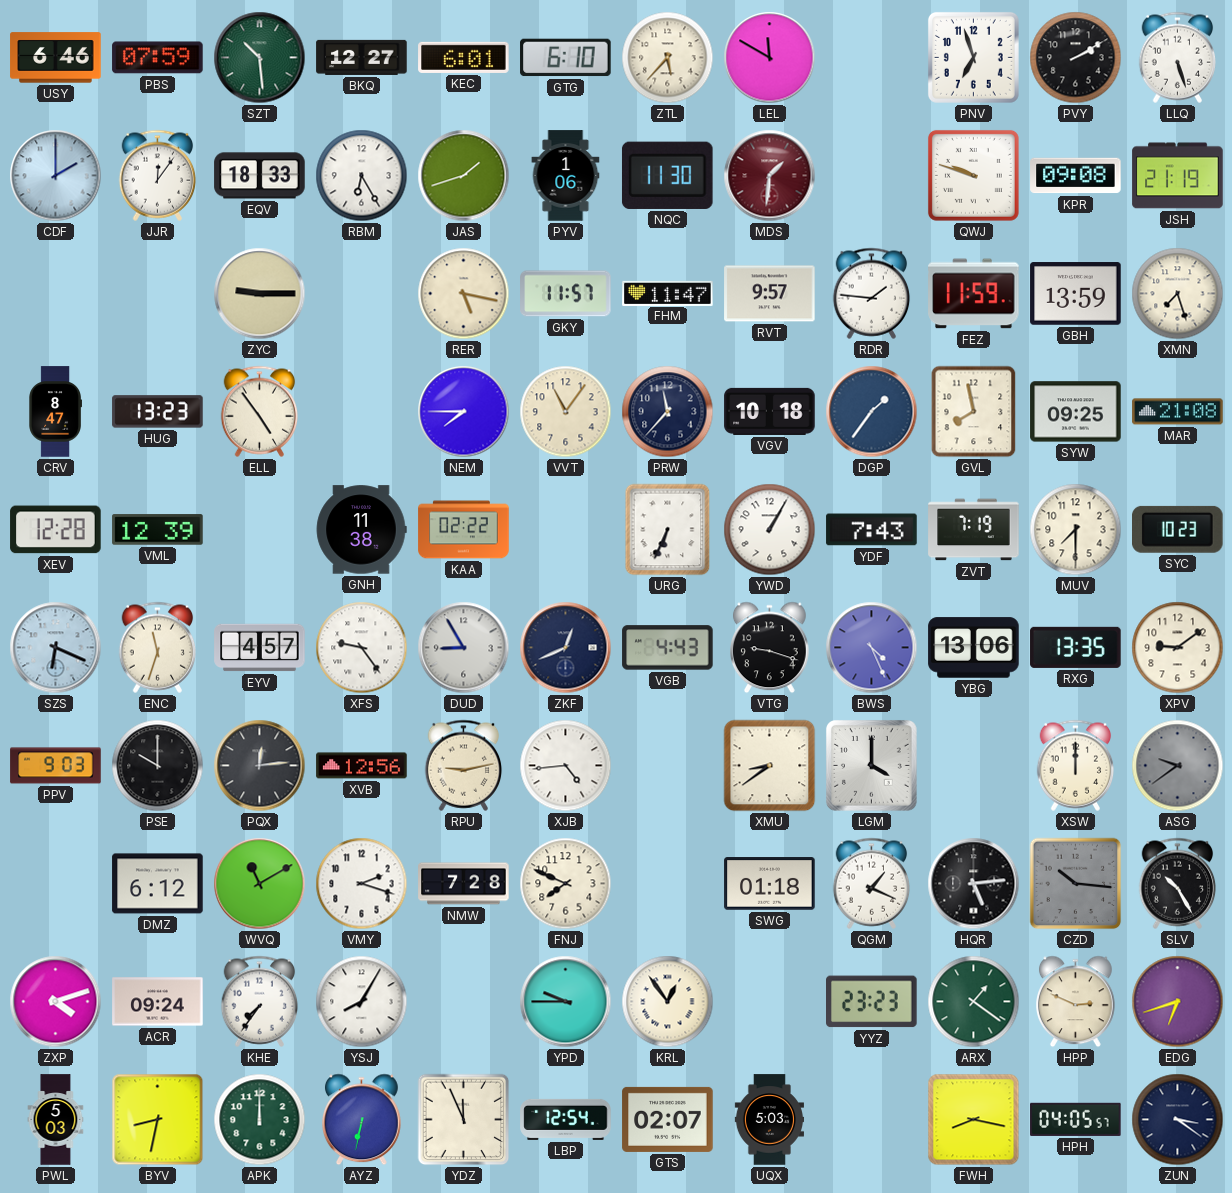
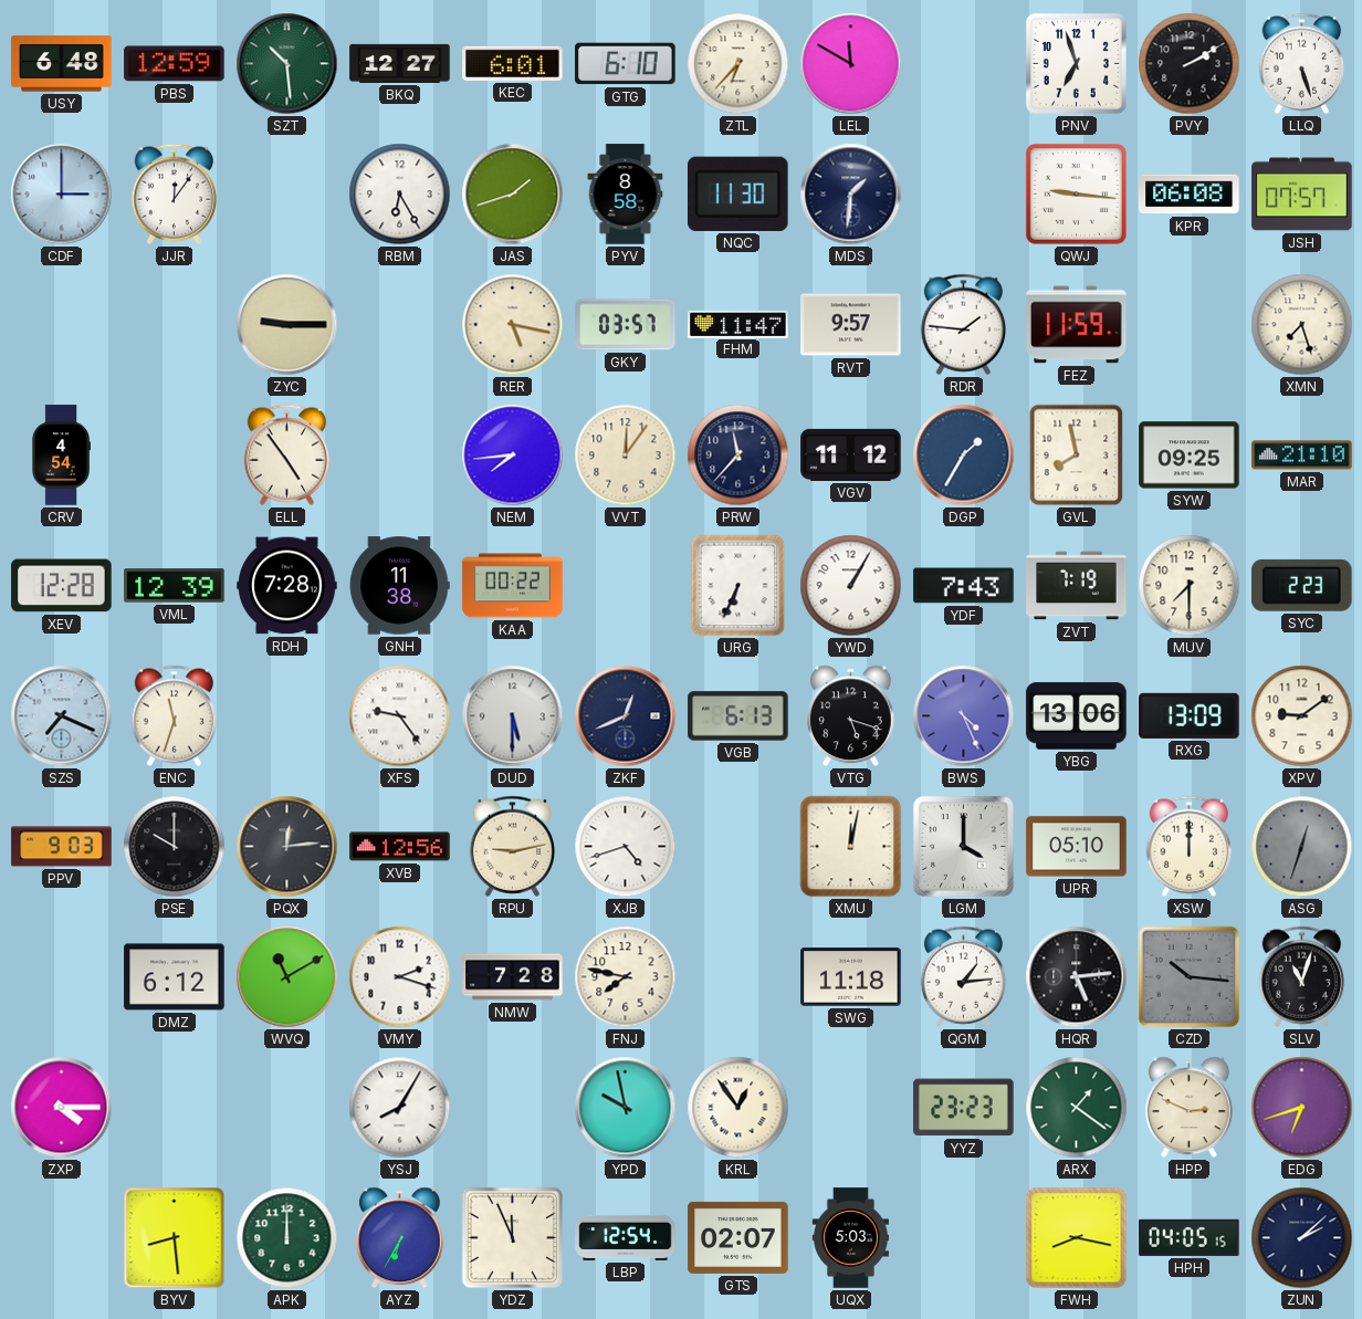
USY: 6:46 -> 6:48
PBS: 07:59 -> 12:59
ZTL: 5:37 -> 6:37
CDF: 2:00 -> 3:00
EQV: 18:33 -> none
PYV: 1:06 -> 8:58
MDS dial: burgundy -> navy
QWJ: 9:48 -> 9:16
KPR: 09:08 -> 06:08
JSH: 21:19 -> 07:57
GKY: 11:57 -> 03:57
GBH: 13:59 -> none
CRV: 8:47 -> 4:54
HUG: 13:23 -> none
NEM: 7:45 -> 7:44
VVT: 11:06 -> 12:06
VGV: 10:18 -> 11:12
DGP: 1:36 -> 1:35
MAR: 21:08 -> 21:10
RDH: none -> 7:28
KAA: 02:22 -> 00:22
SYC: 10:23 -> 2:23
SZS: 6:19 -> 7:19
EYV: 4:57 -> none
DUD: 8:55 -> 5:30
VGB: 4:43 -> 6:13
VTG: 9:18 -> 5:18
RXG: 13:35 -> 13:09
XJB: 4:44 -> 4:42
XMU: 8:39 -> 12:02
UPR: none -> 05:10
ASG: 9:39 -> 12:33
FNJ: 7:49 -> 7:47
SWG: 01:18 -> 11:18
QGM: 1:19 -> 1:14
SLV: 10:25 -> 11:03
ZXP: 4:12 -> 4:15
ACR: 09:24 -> none
KHE: 7:36 -> none
YPD: 9:45 -> 9:58
PWL: 5:03 -> none
BYV: 8:32 -> 8:29
AYZ: 6:32 -> 6:35
HPH: 04:05:57 -> 04:05:15
ZUN: 3:21 -> 2:08
